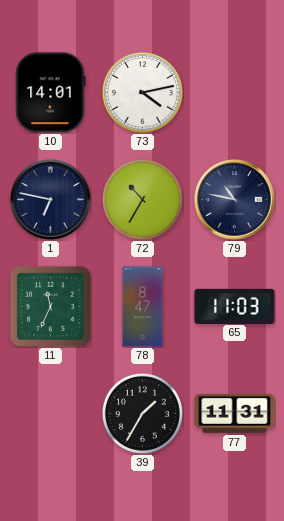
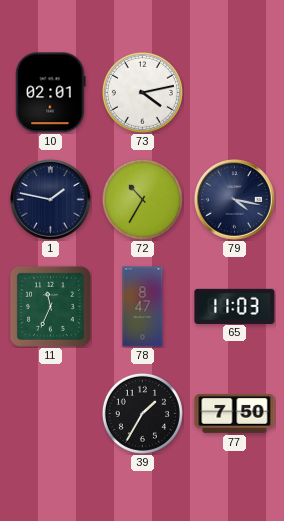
10: 14:01 -> 02:01
1: 6:47 -> 1:47
79: 10:47 -> 4:17
77: 11:31 -> 7:50
